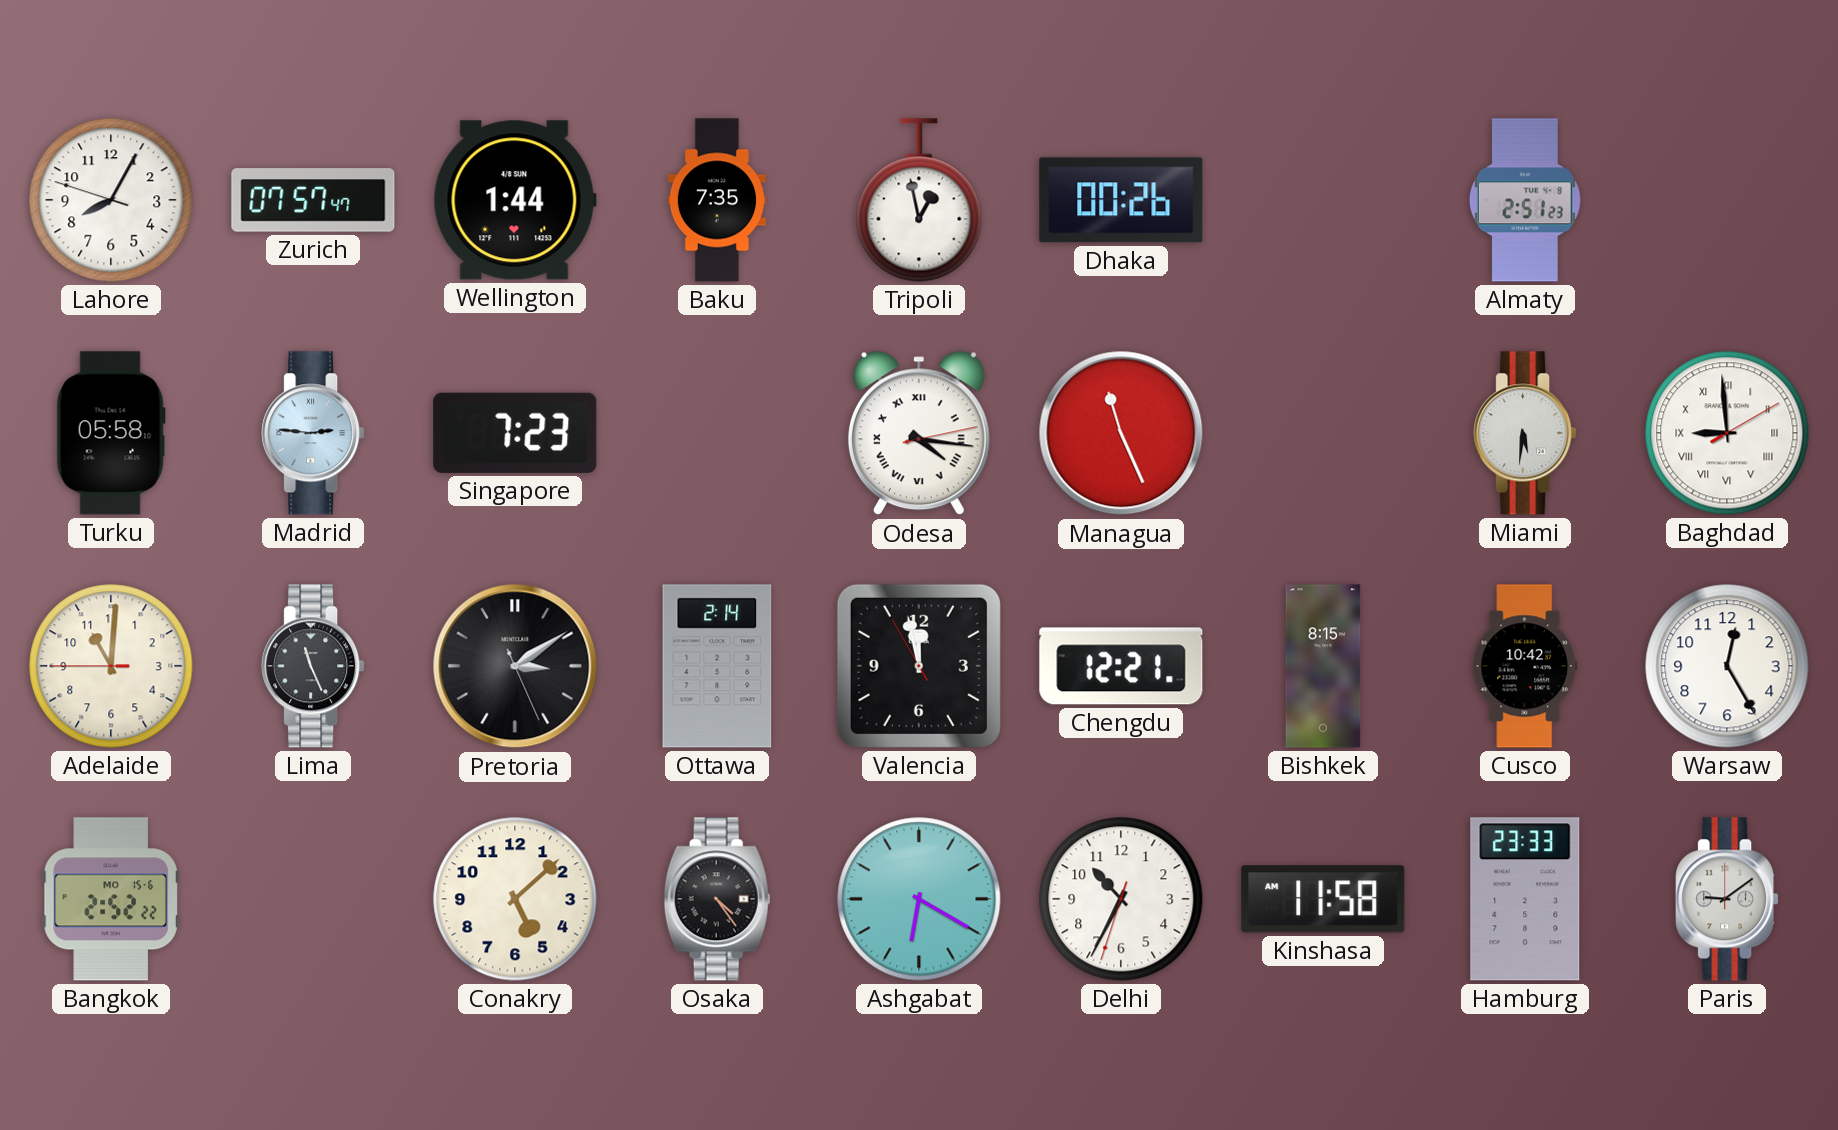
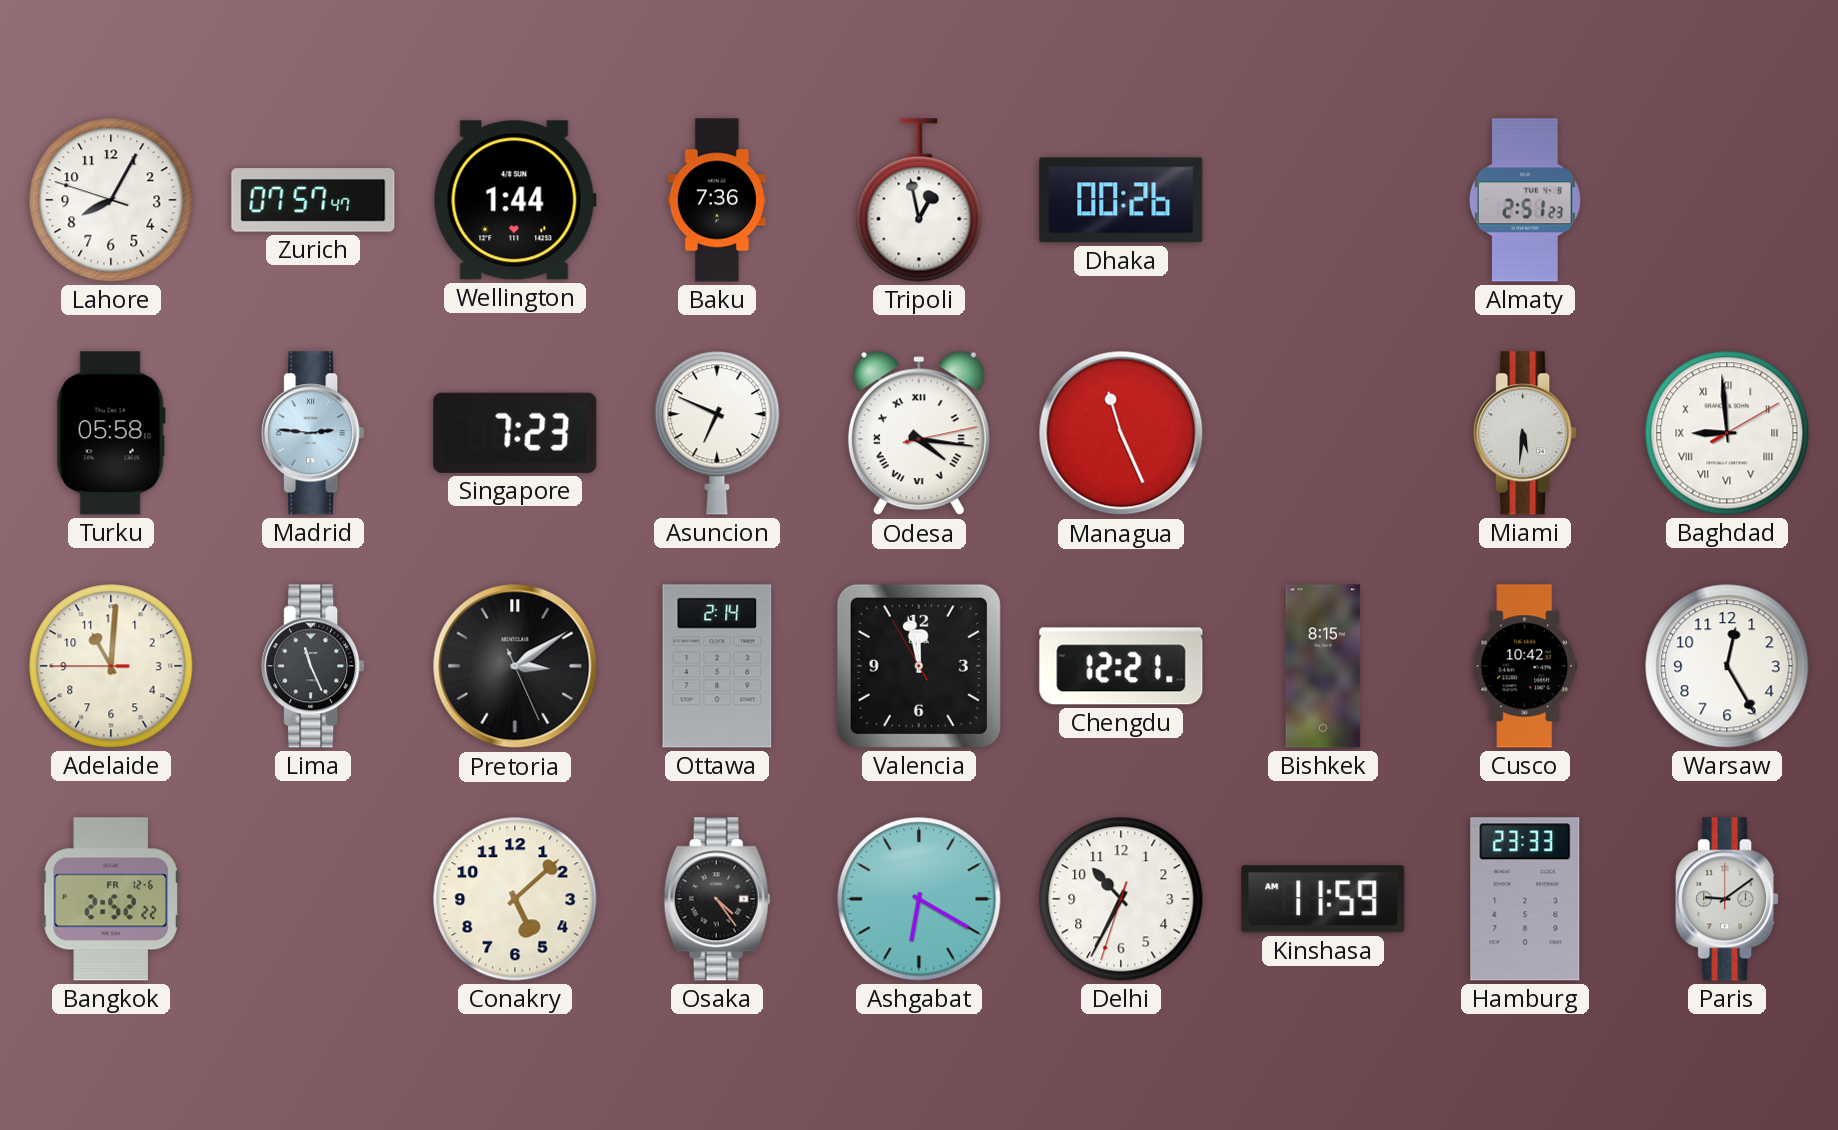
Baku: 7:35 -> 7:36
Asuncion: none -> 6:49
Bangkok date: MO 15-6 -> FR 12-6
Kinshasa: 11:58 -> 11:59
